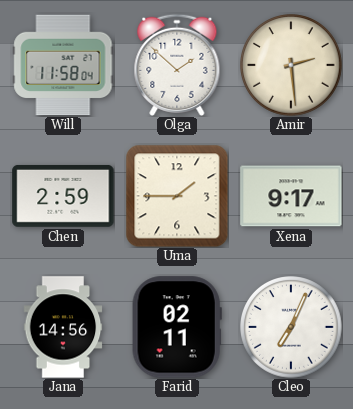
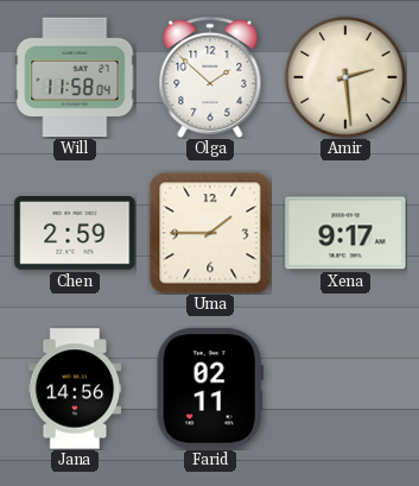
Cleo: 7:04 -> none
